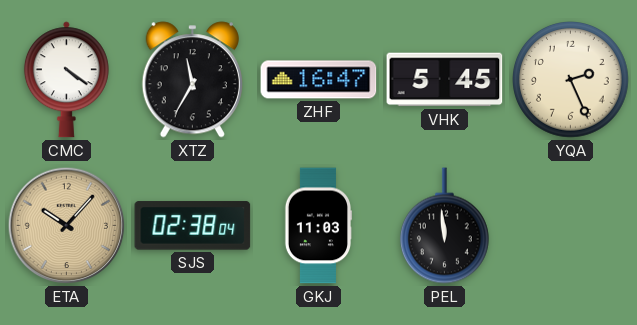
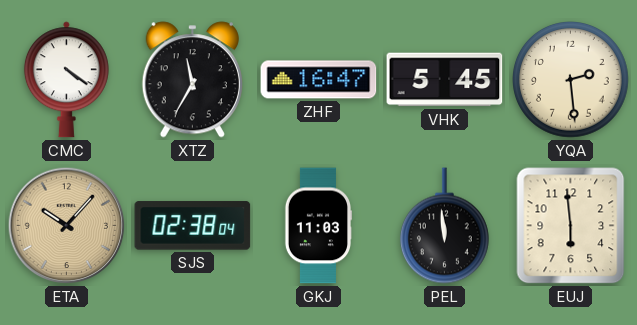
YQA: 2:26 -> 2:29
EUJ: none -> 5:59
